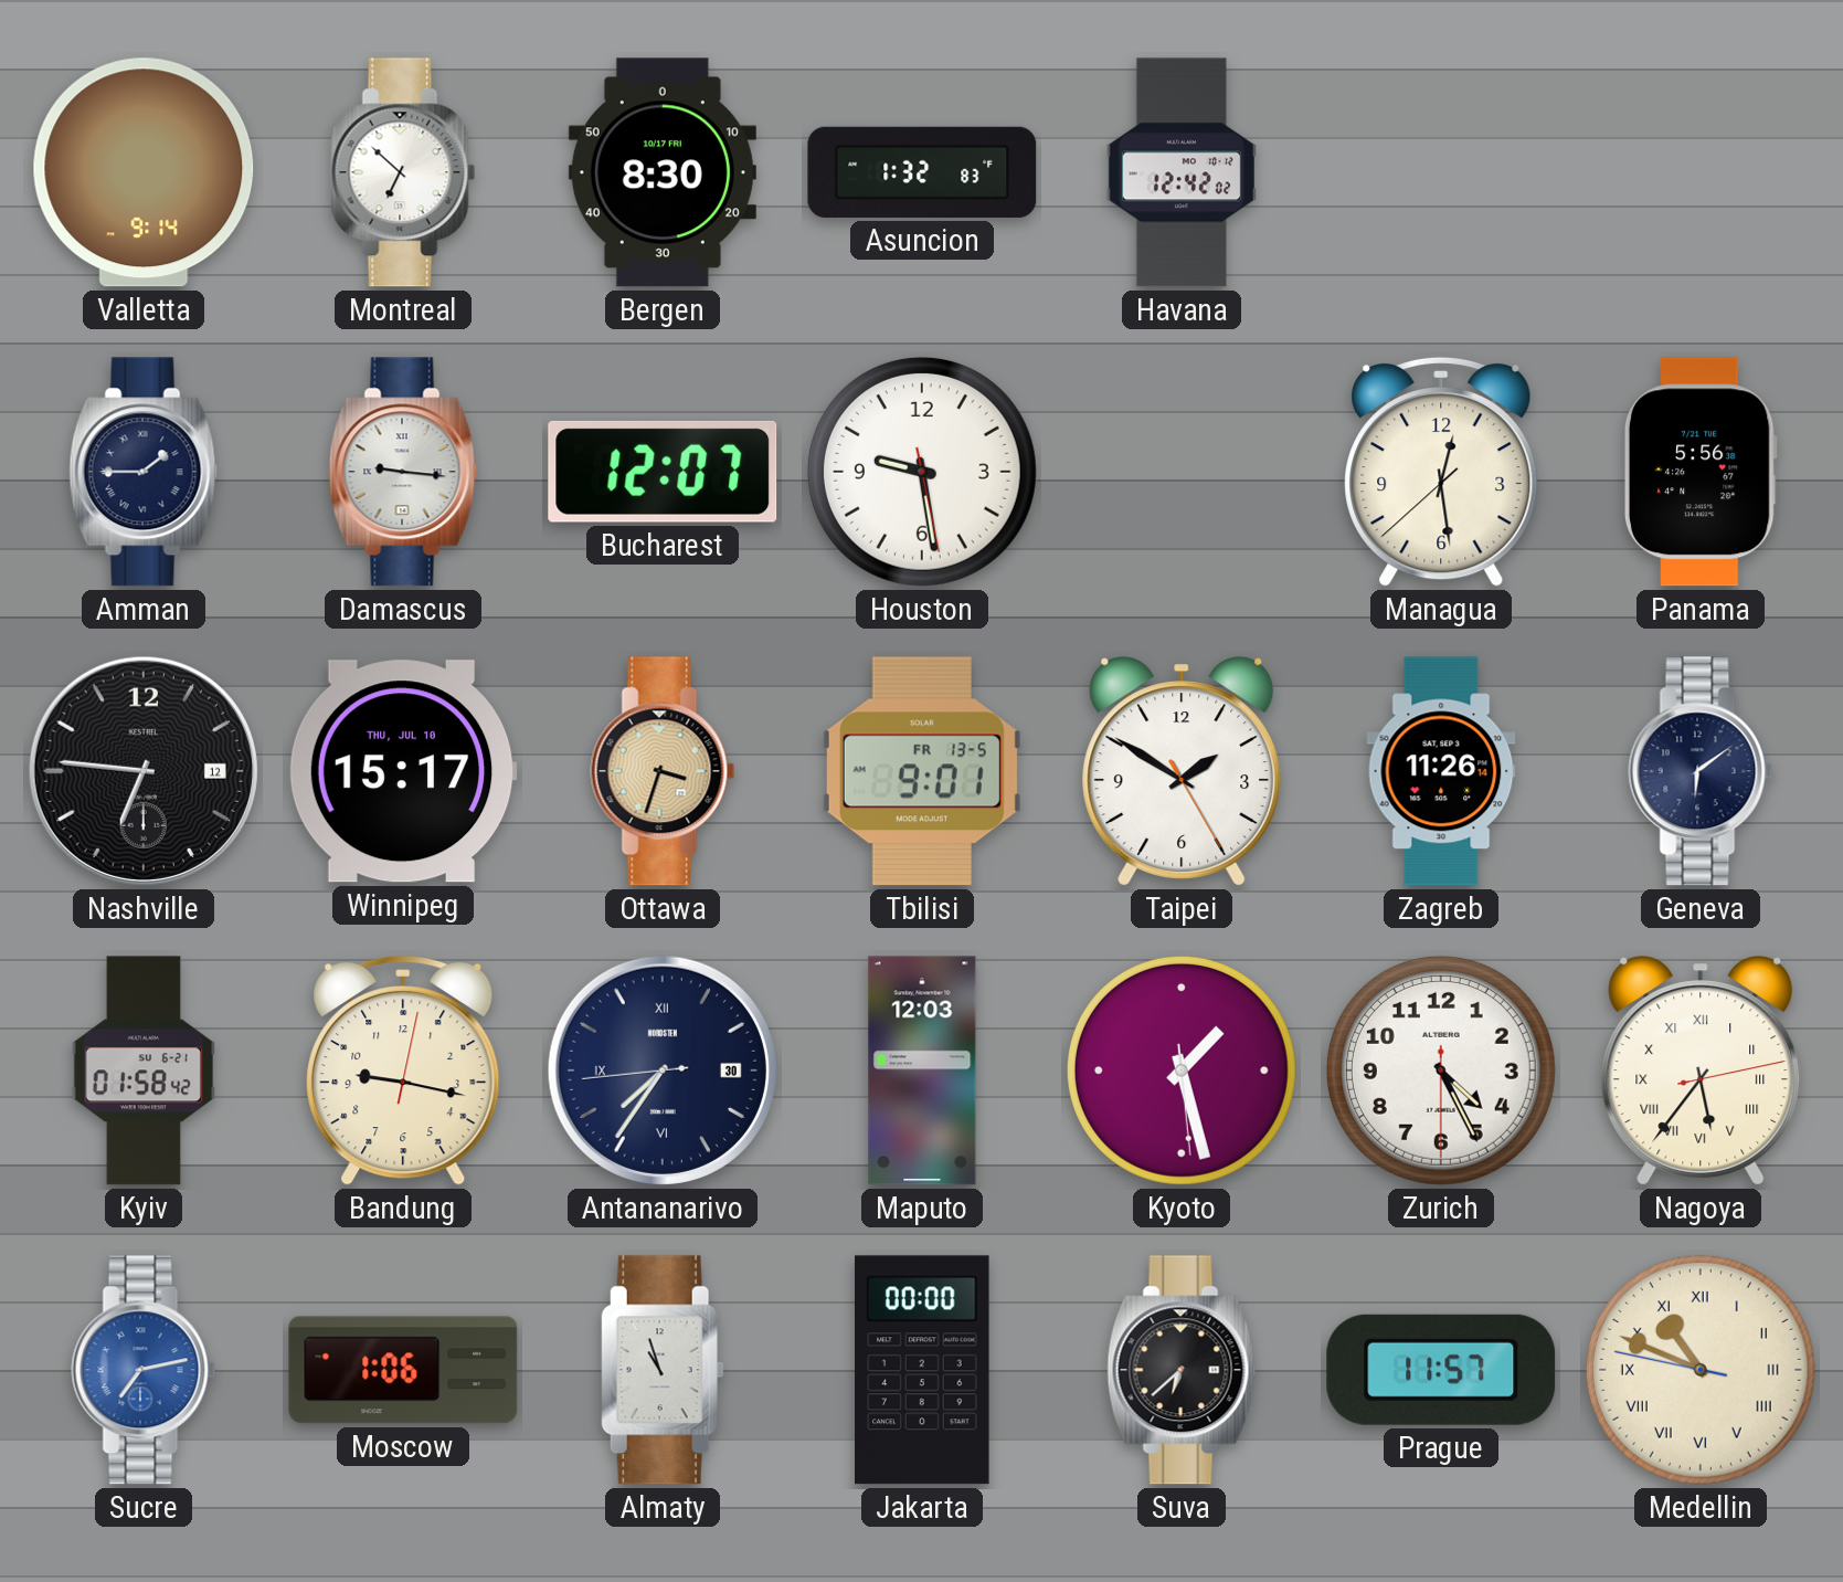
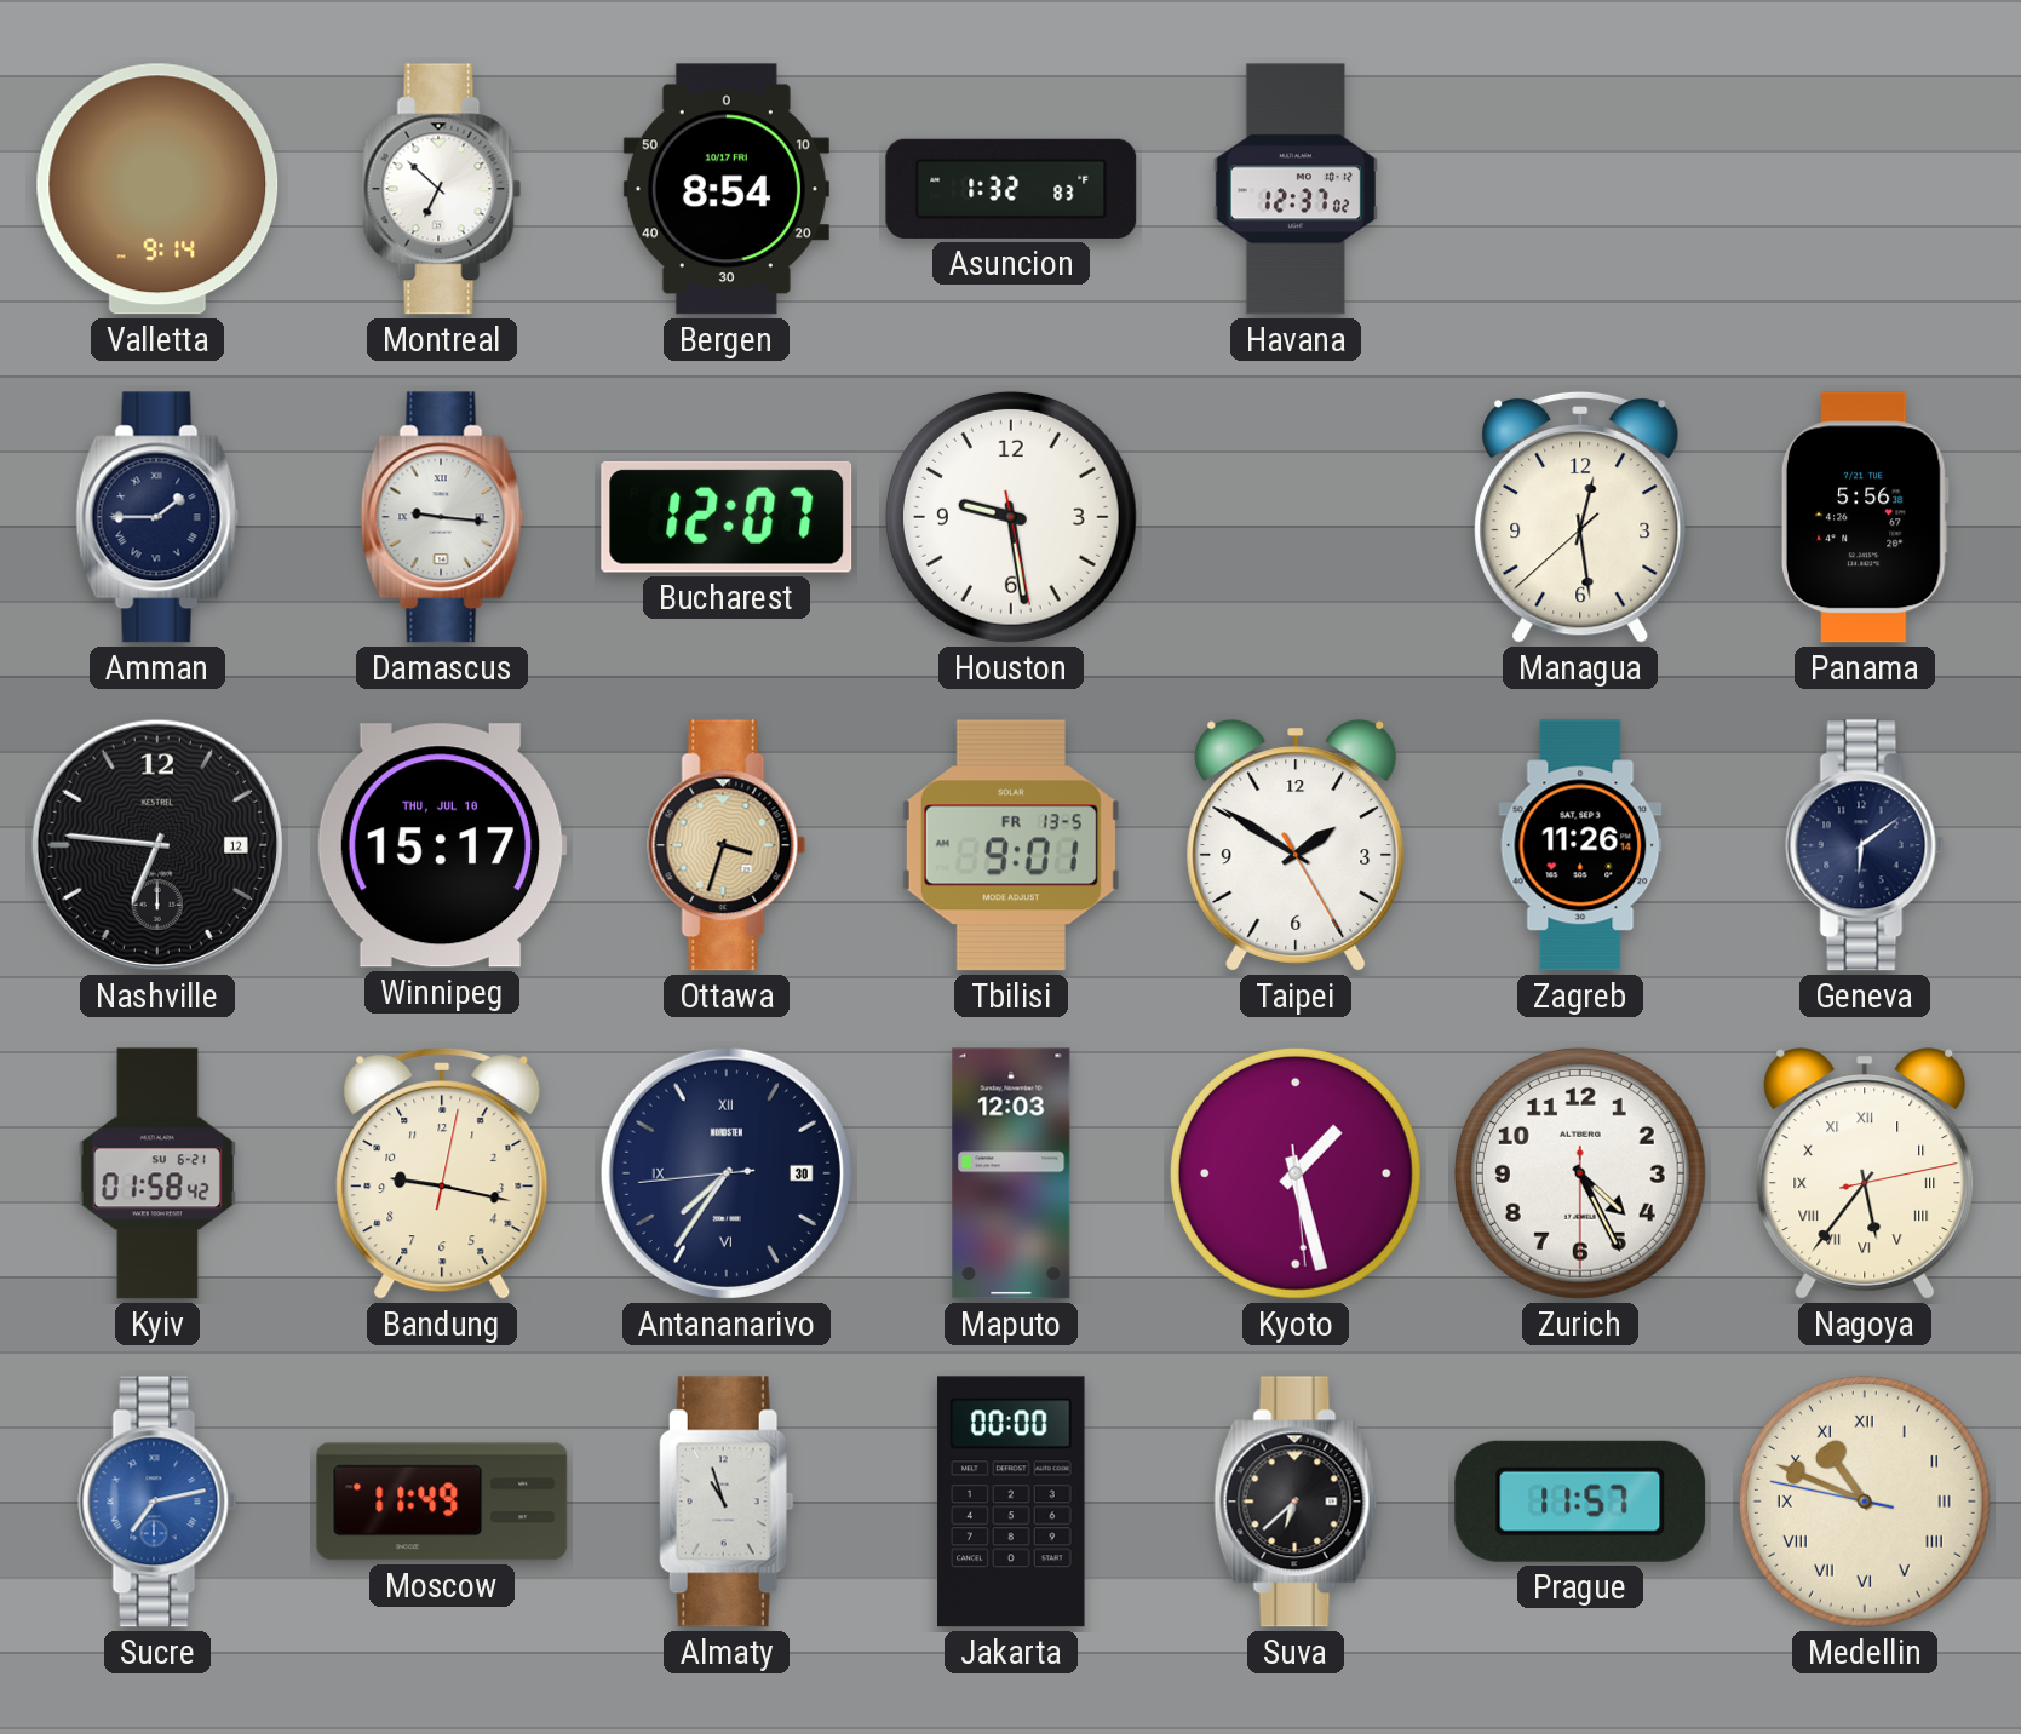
Bergen: 8:30 -> 8:54
Havana: 12:42 -> 12:37
Moscow: 1:06 -> 11:49
